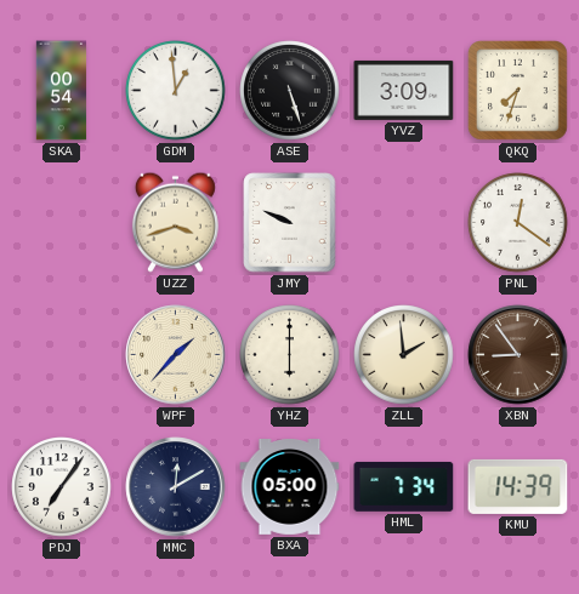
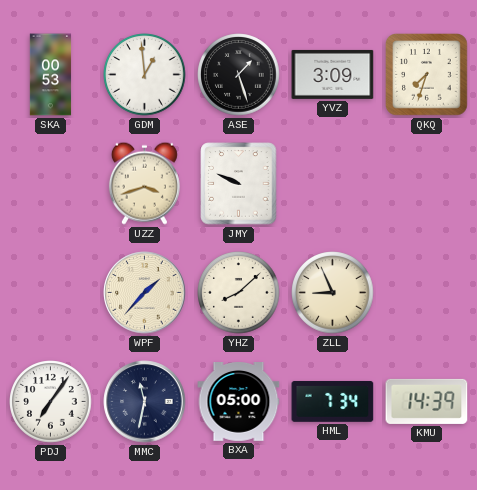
SKA: 00:54 -> 00:53
ASE: 5:27 -> 1:27
PNL: 12:21 -> none
YHZ: 6:00 -> 8:08
ZLL: 1:59 -> 8:56
XBN: 8:54 -> none
MMC: 12:10 -> 11:32
